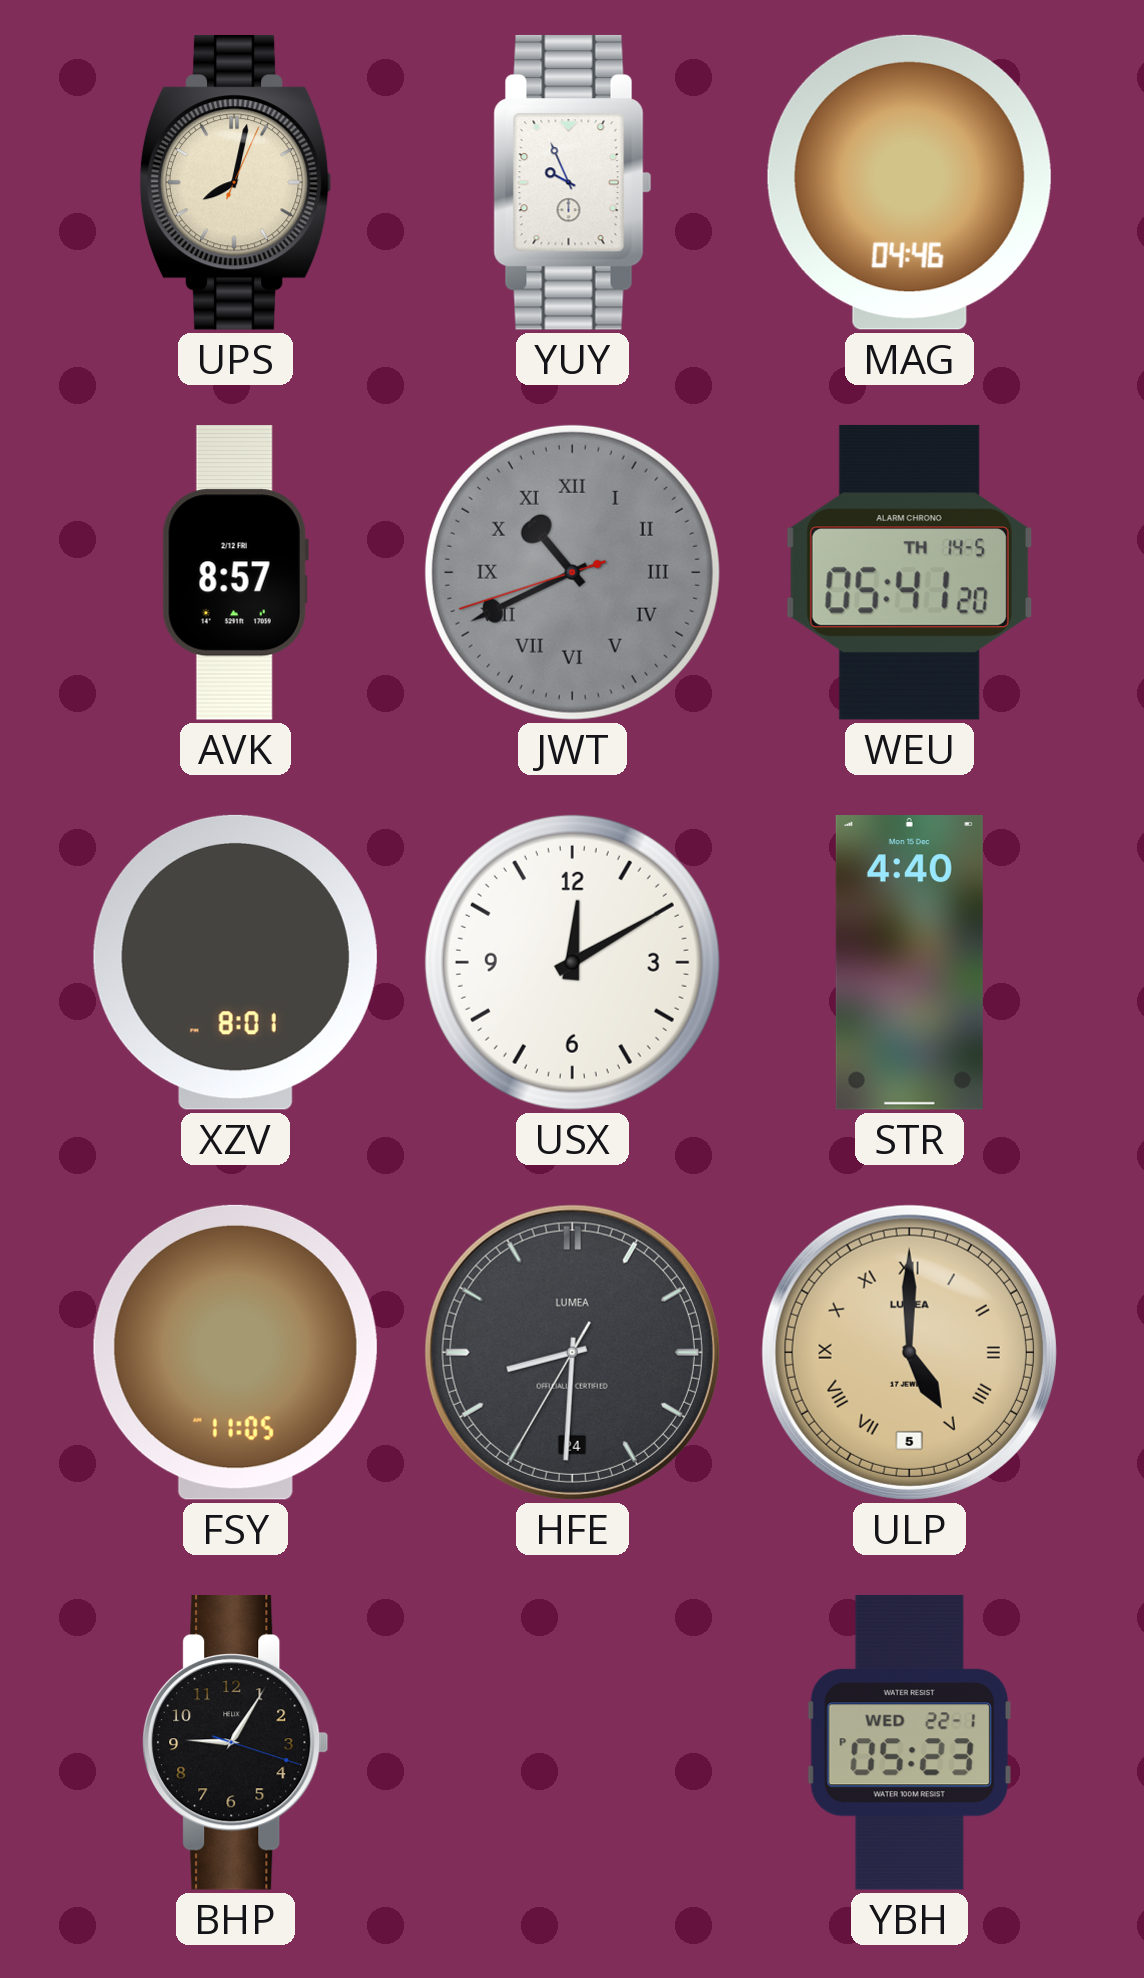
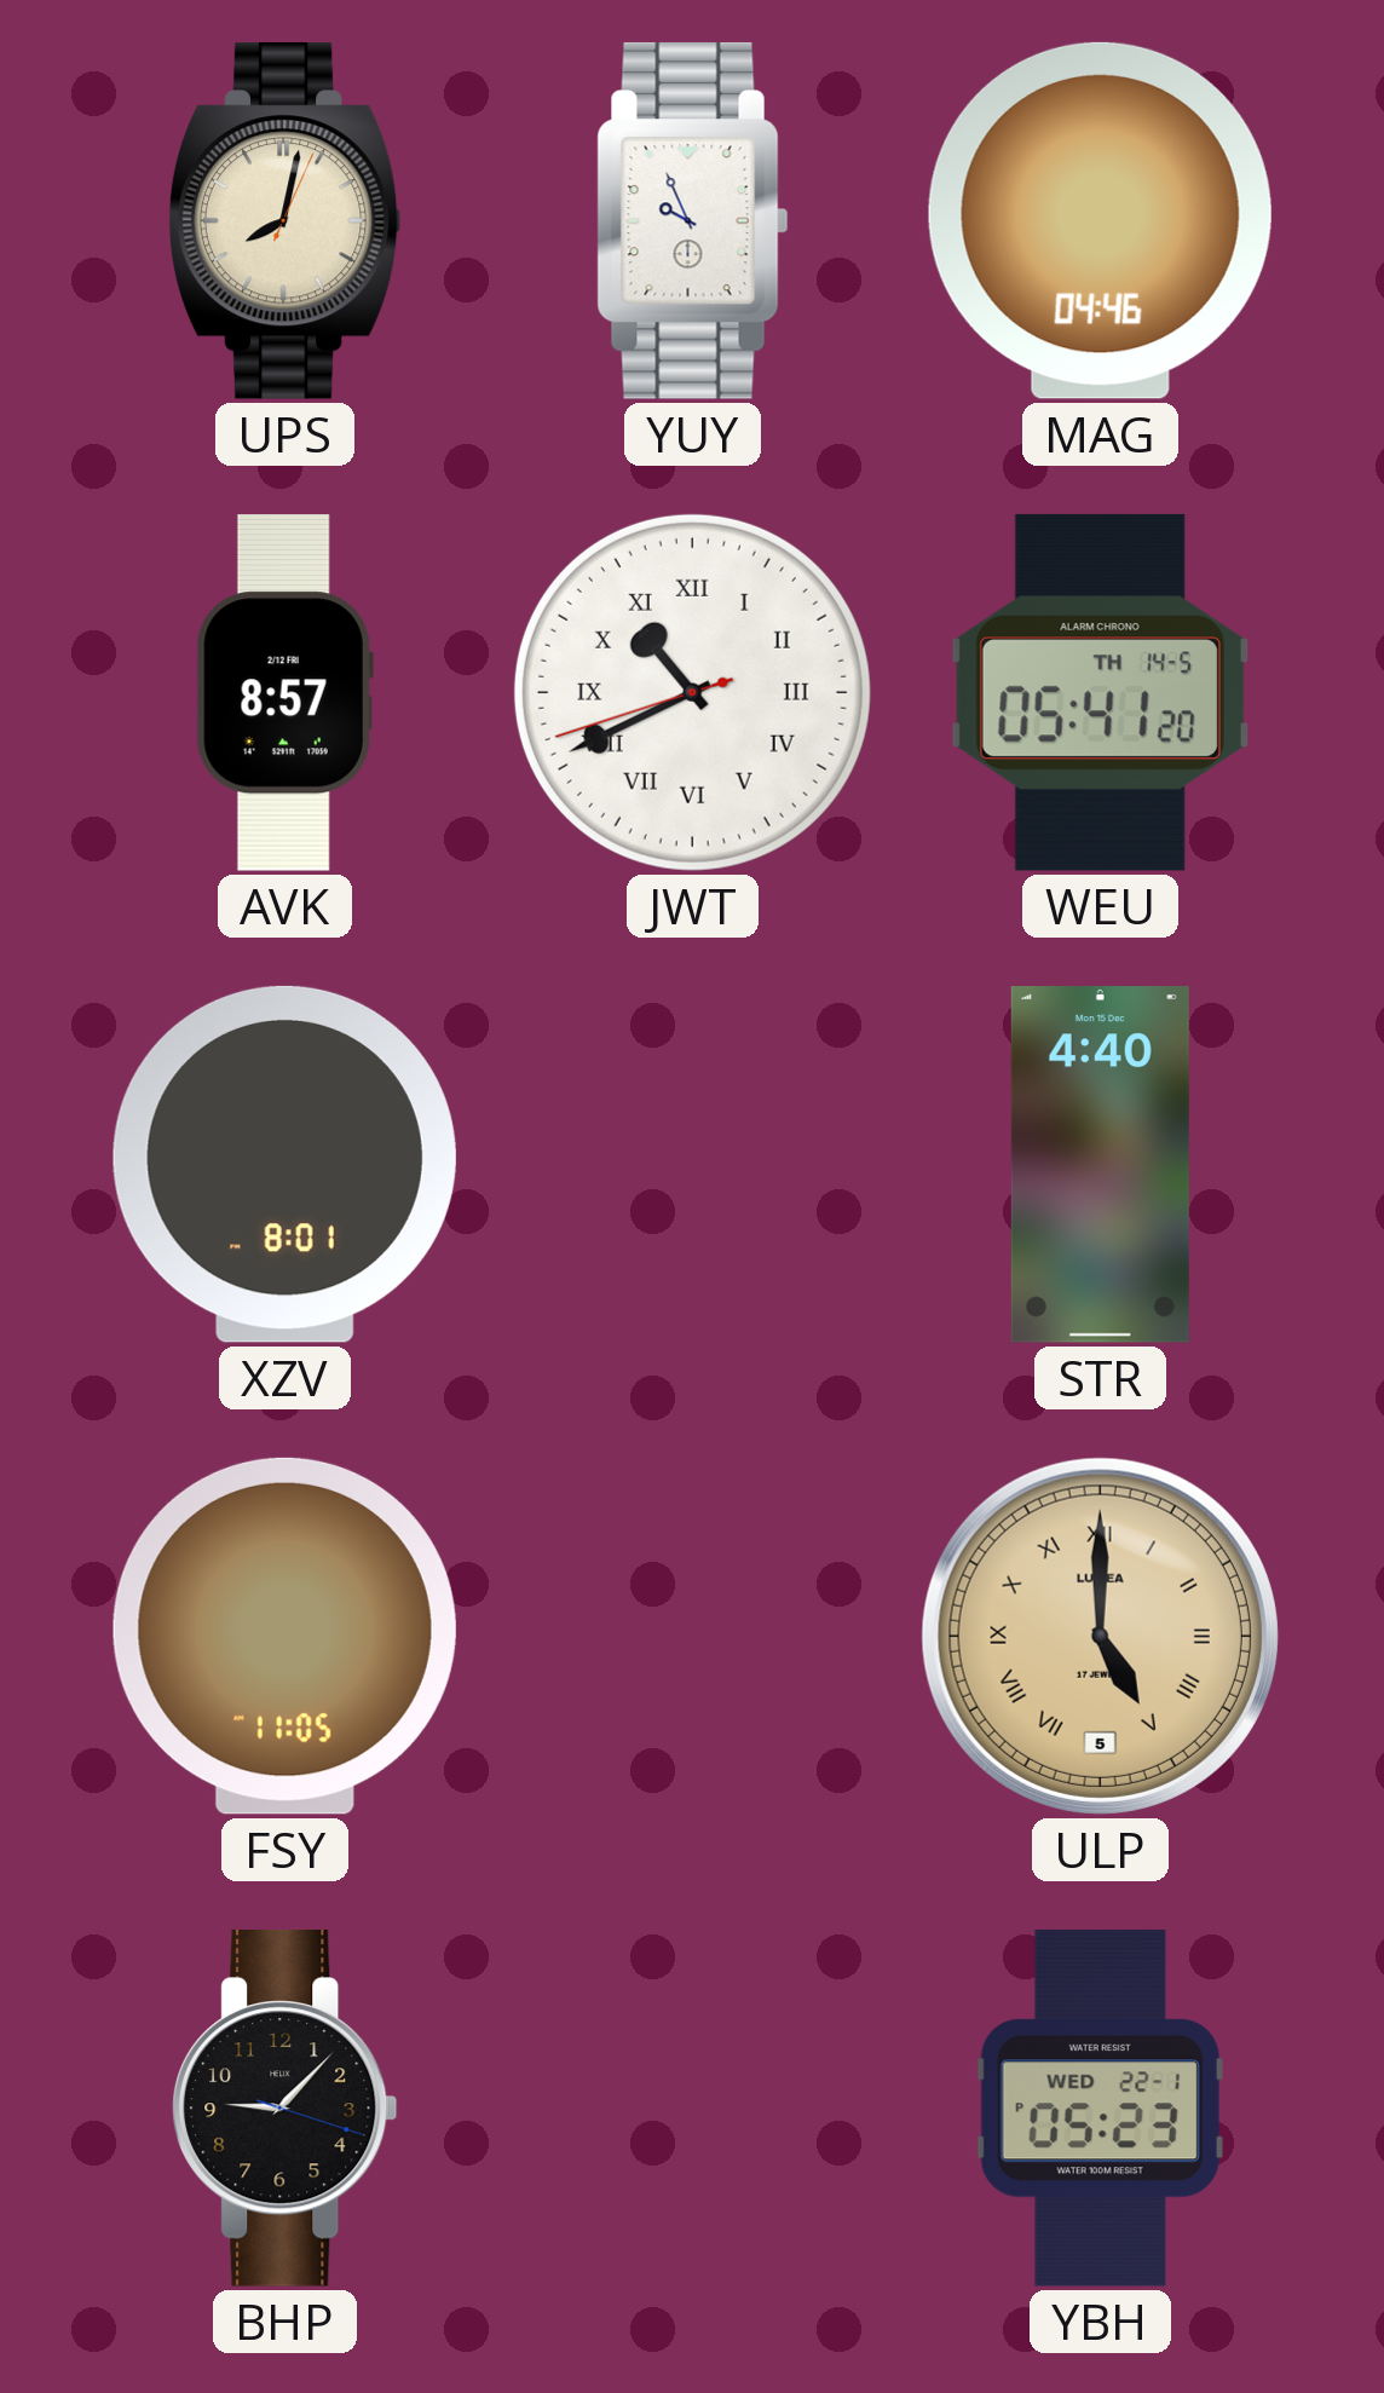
JWT dial: grey -> white
USX: 12:10 -> none
HFE: 8:30 -> none
BHP: 9:05 -> 9:07
